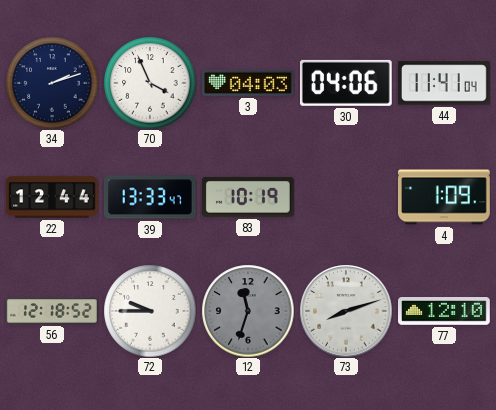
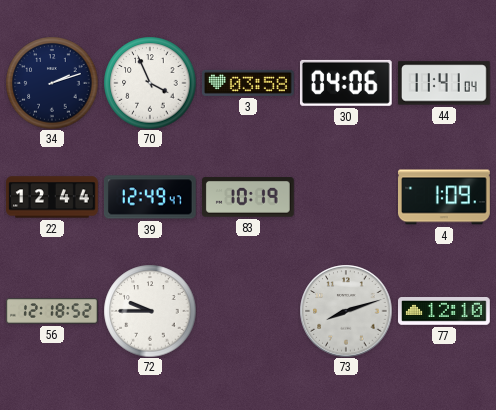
3: 04:03 -> 03:58
39: 13:33 -> 12:49
12: 11:33 -> none
